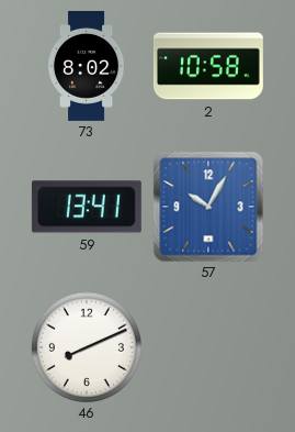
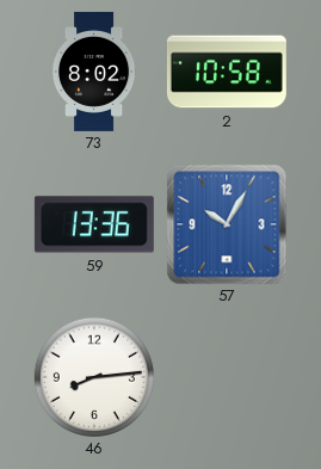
59: 13:41 -> 13:36
46: 8:11 -> 8:14
